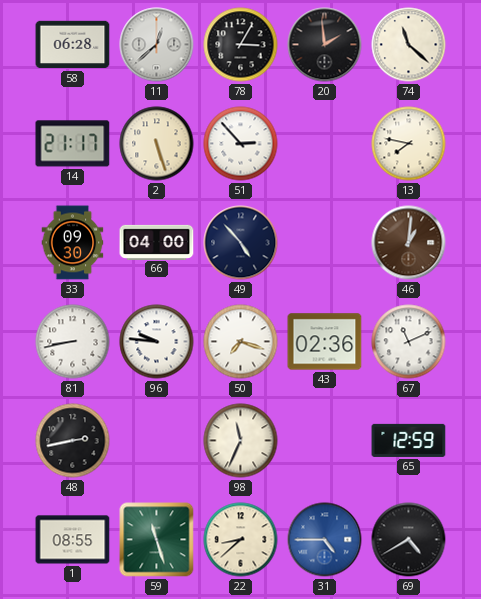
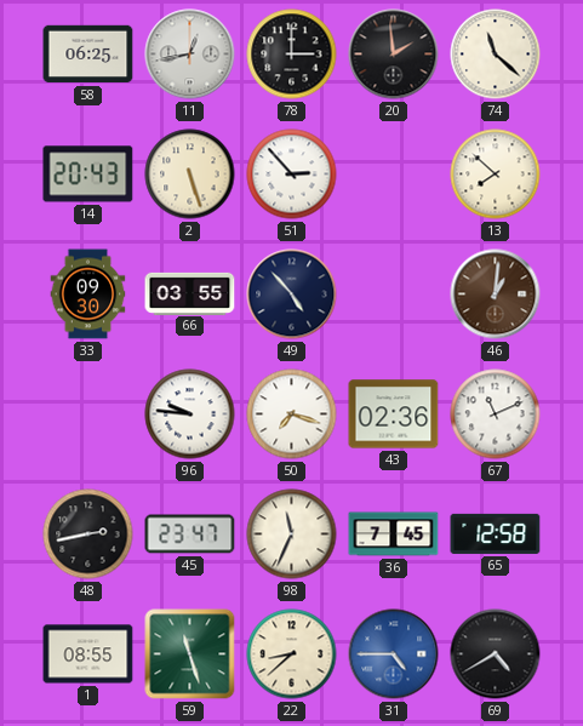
58: 06:28 -> 06:25
11: 12:38 -> 12:43
78: 3:05 -> 3:00
14: 21:17 -> 20:43
13: 7:47 -> 7:52
66: 04:00 -> 03:55
81: 8:43 -> none
45: none -> 23:47
36: none -> 7:45
65: 12:59 -> 12:58
